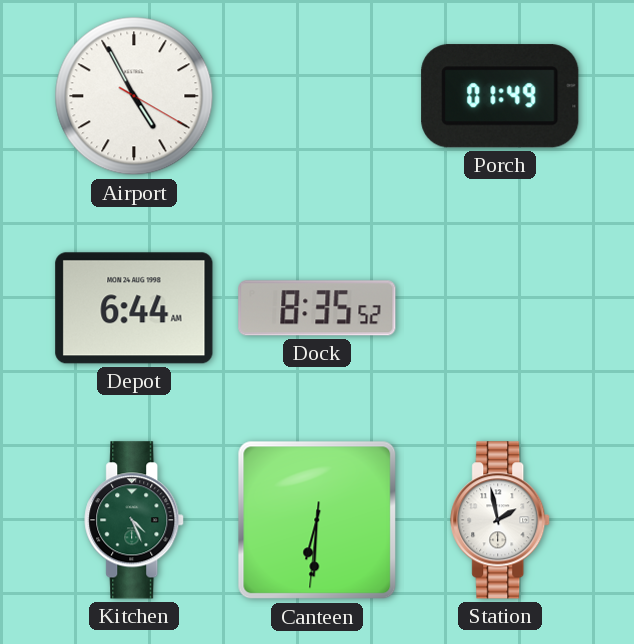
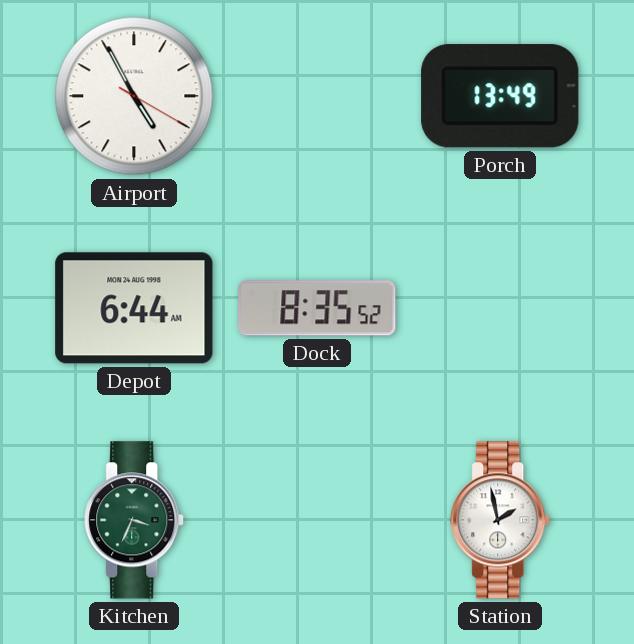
Porch: 01:49 -> 13:49
Kitchen: 4:26 -> 3:34
Canteen: 6:30 -> none
